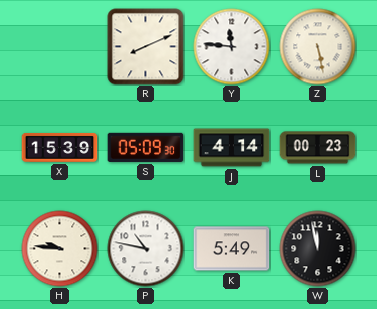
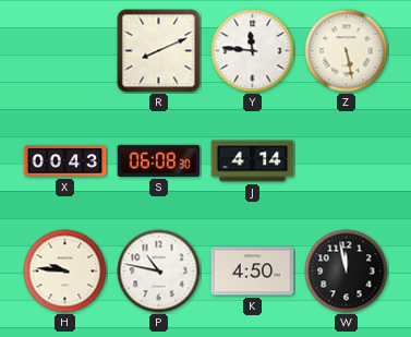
X: 15:39 -> 00:43
S: 05:09 -> 06:08
L: 00:23 -> none
K: 5:49 -> 4:50
